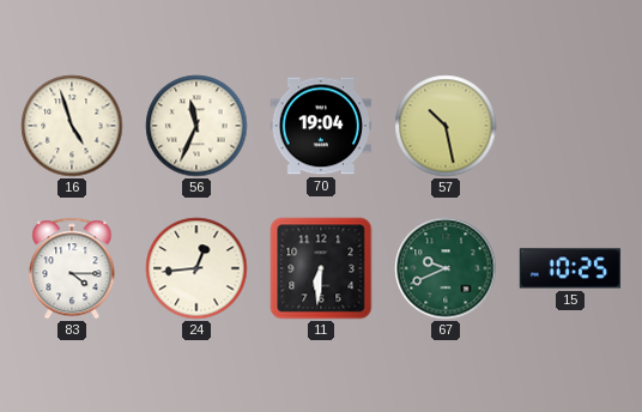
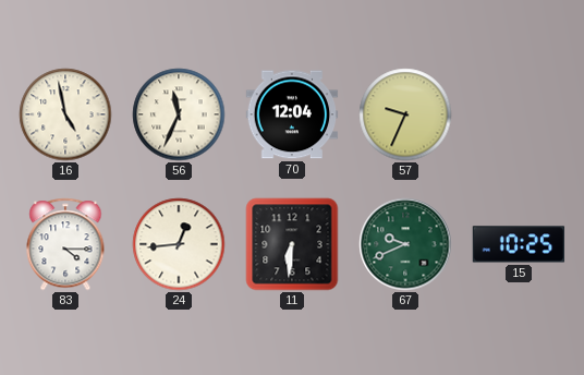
16: 4:57 -> 4:58
70: 19:04 -> 12:04
57: 10:28 -> 9:34
